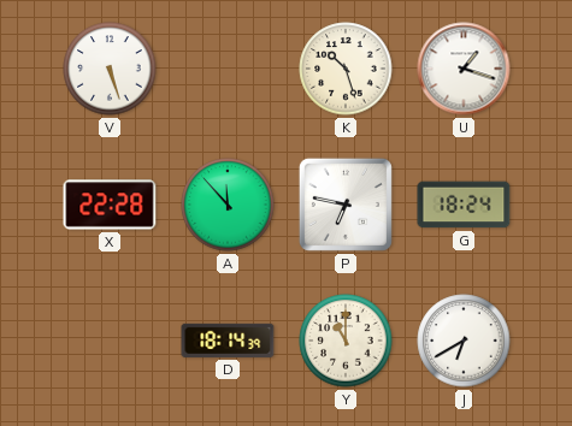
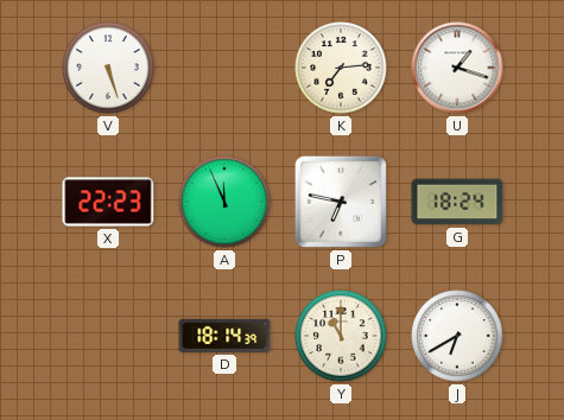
K: 10:27 -> 7:14
X: 22:28 -> 22:23
A: 11:53 -> 11:56
